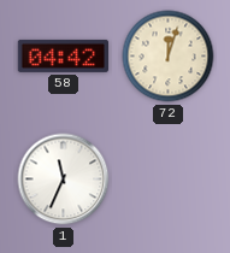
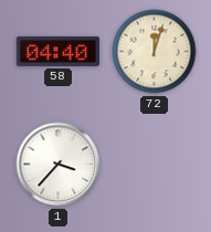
58: 04:42 -> 04:40
1: 11:34 -> 3:37
